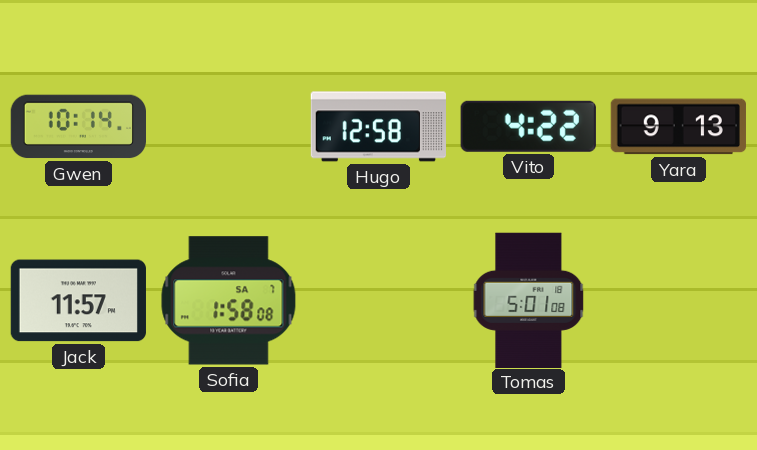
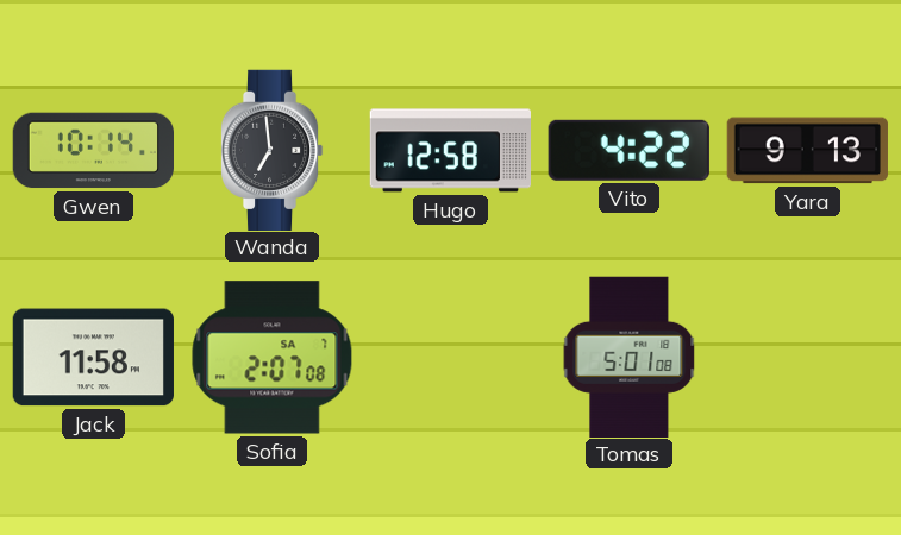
Wanda: none -> 6:59
Jack: 11:57 -> 11:58
Sofia: 1:58 -> 2:07
